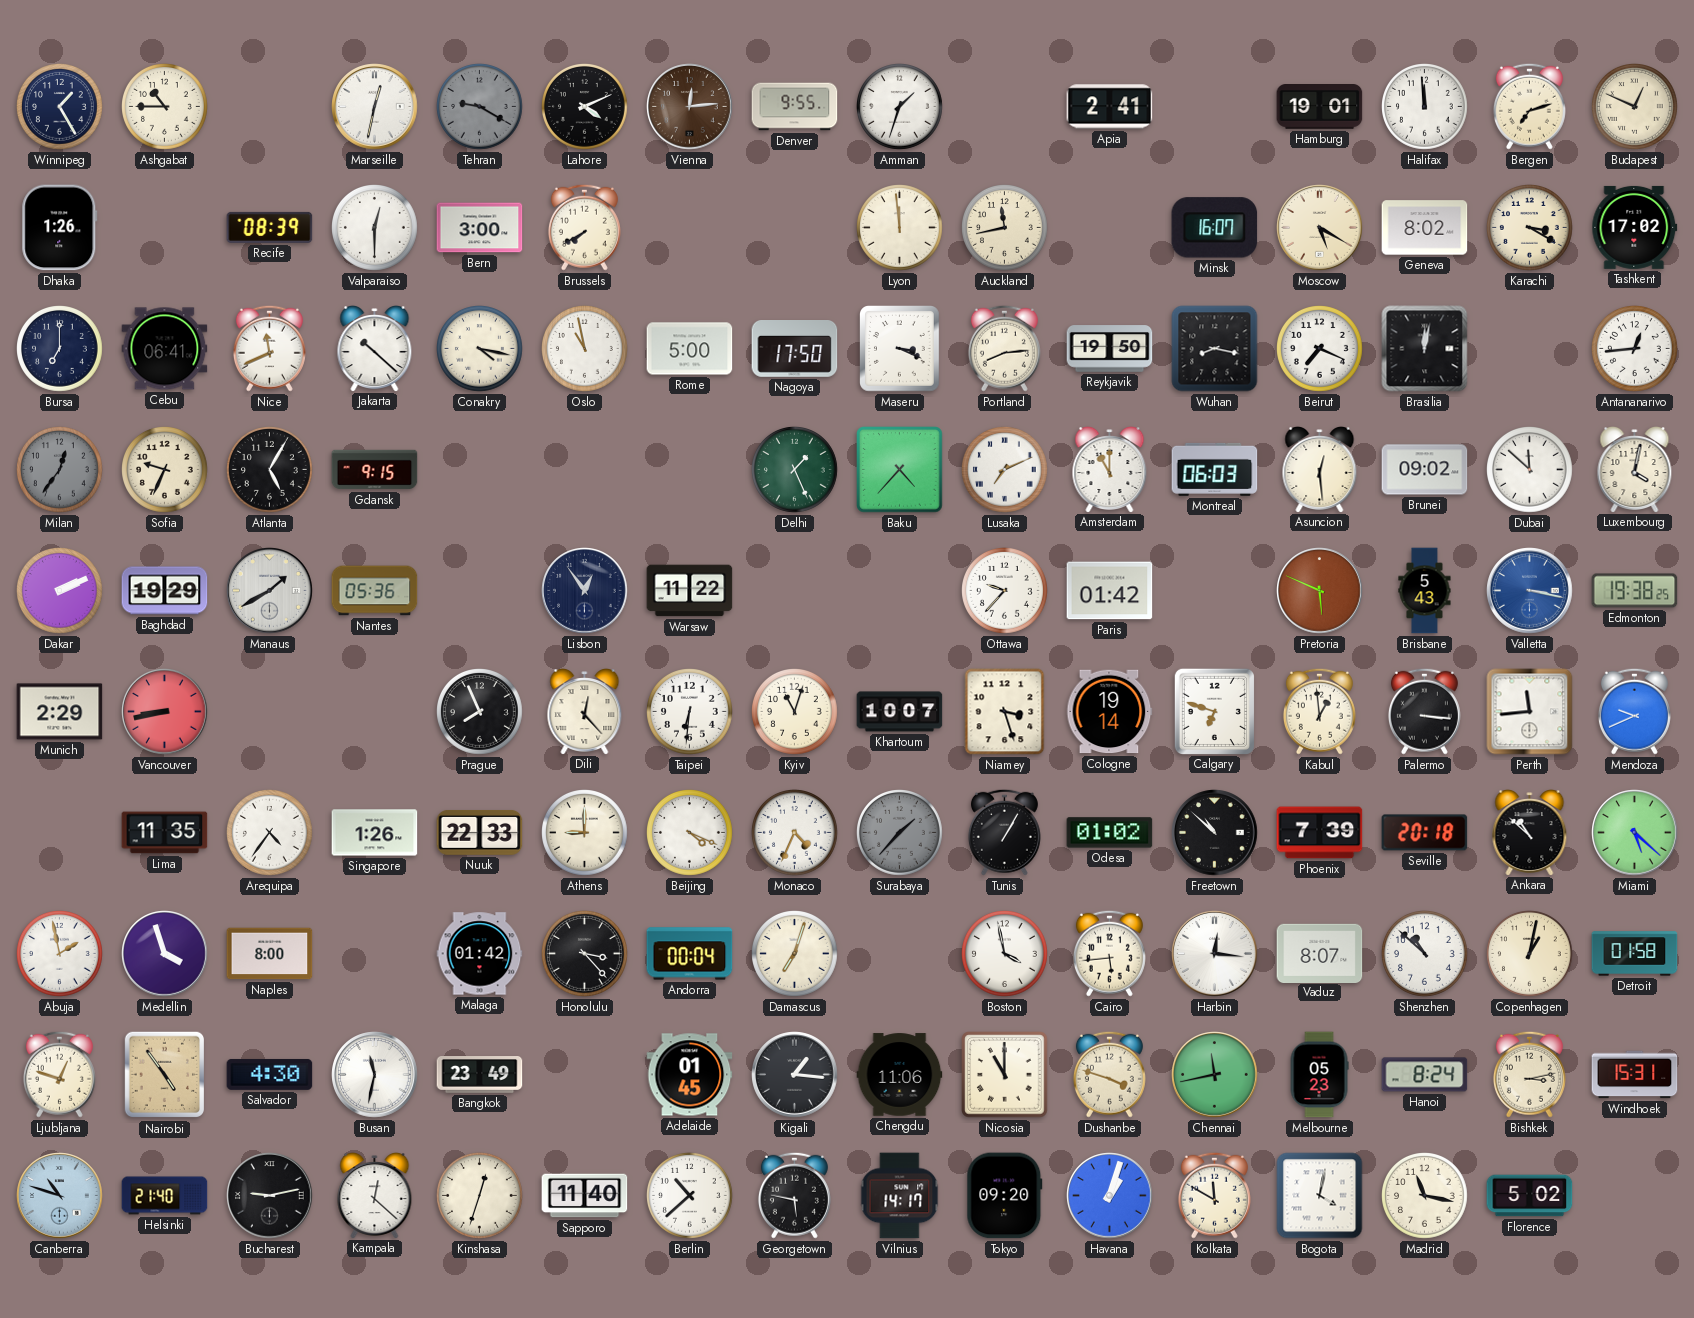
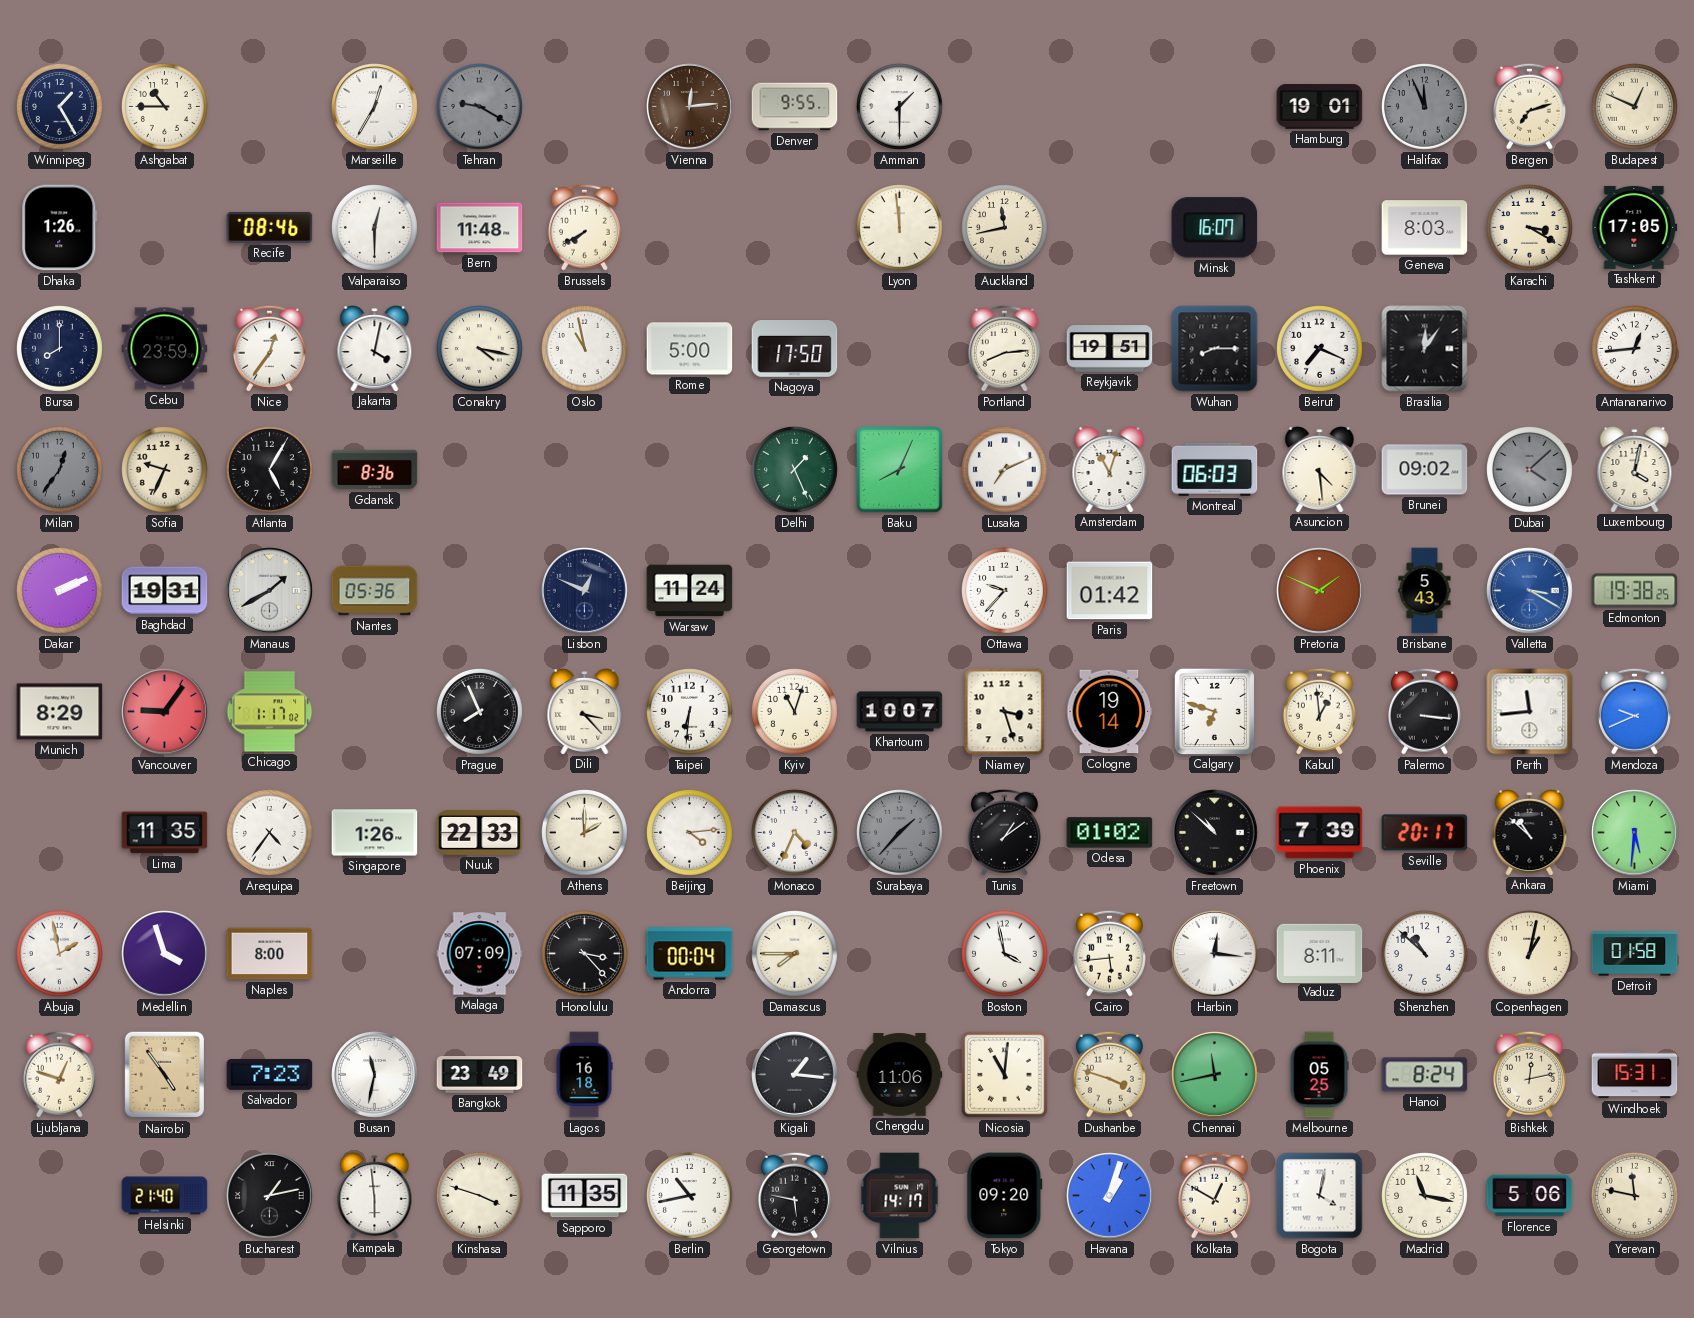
Marseille: 12:32 -> 12:35
Lahore: 4:11 -> none
Amman: 1:33 -> 1:30
Apia: 2:41 -> none
Halifax: 11:59 -> 11:56
Halifax dial: white -> grey
Recife: 08:39 -> 08:46
Bern: 3:00 -> 11:48
Moscow: 5:20 -> none
Geneva: 8:02 -> 8:03
Tashkent: 17:02 -> 17:05
Bursa: 7:00 -> 8:00
Cebu: 06:41 -> 23:59
Nice: 11:41 -> 12:36
Jakarta: 10:22 -> 4:02
Maseru: 3:19 -> none
Reykjavik: 19:50 -> 19:51
Wuhan: 8:17 -> 8:15
Brasilia: 12:02 -> 12:06
Gdansk: 9:15 -> 8:36
Baku: 4:37 -> 8:04
Amsterdam: 11:00 -> 11:03
Asuncion: 12:29 -> 4:29
Dubai: 11:52 -> 4:08
Dubai dial: white -> grey
Baghdad: 19:29 -> 19:31
Lisbon: 12:54 -> 12:49
Warsaw: 11:22 -> 11:24
Pretoria: 5:49 -> 1:49
Valletta: 3:17 -> 3:20
Munich: 2:29 -> 8:29
Vancouver: 8:43 -> 9:06
Chicago: none -> 1:17
Dili: 12:23 -> 3:23
Athens: 9:00 -> 2:00
Beijing: 4:19 -> 4:14
Tunis: 1:05 -> 1:09
Seville: 20:18 -> 20:17
Miami: 5:22 -> 5:31
Malaga: 01:42 -> 07:09
Damascus: 7:03 -> 7:45
Vaduz: 8:07 -> 8:11
Salvador: 4:30 -> 7:23
Lagos: none -> 16:18
Adelaide: 01:45 -> none
Nicosia: 11:00 -> 11:01
Melbourne: 05:23 -> 05:25
Bishkek: 3:13 -> 12:13
Canberra: 10:48 -> none
Bucharest: 9:13 -> 1:13
Kampala: 12:22 -> 5:59
Kinshasa: 12:33 -> 3:48
Sapporo: 11:40 -> 11:35
Berlin: 10:38 -> 10:43
Kolkata: 11:50 -> 12:50
Florence: 5:02 -> 5:06
Yerevan: none -> 11:47
